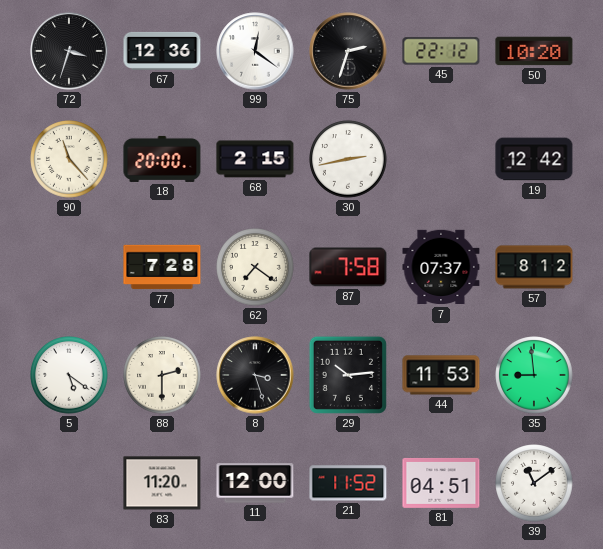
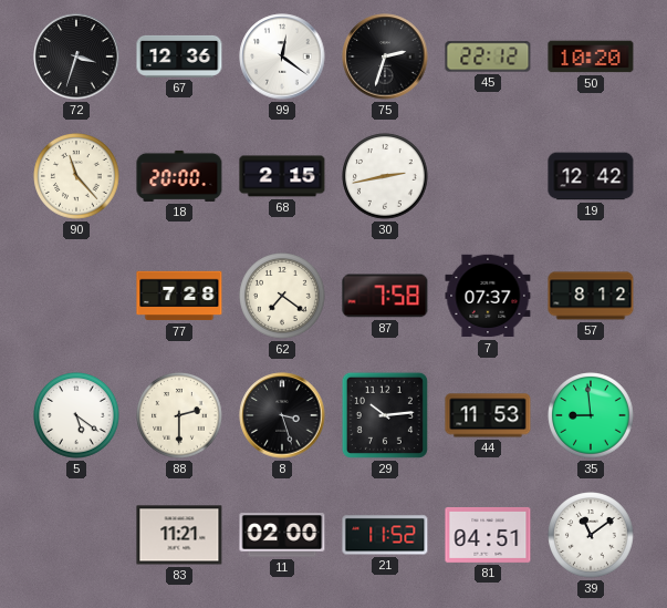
83: 11:20 -> 11:21
11: 12:00 -> 02:00
